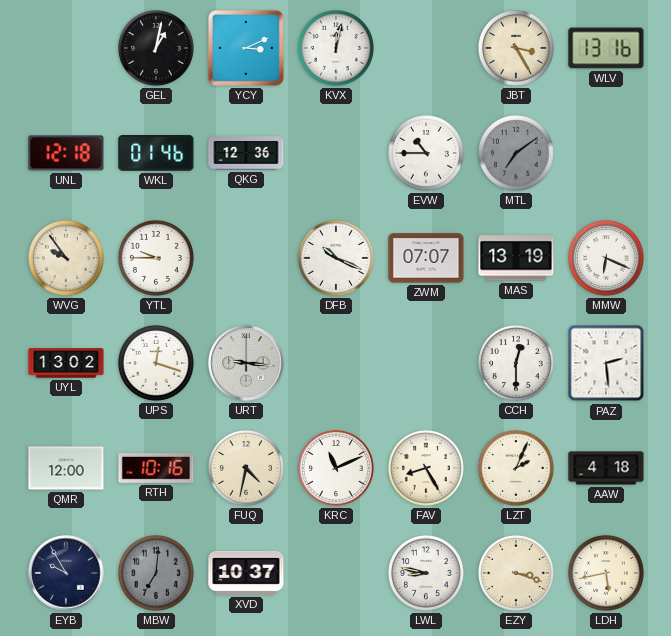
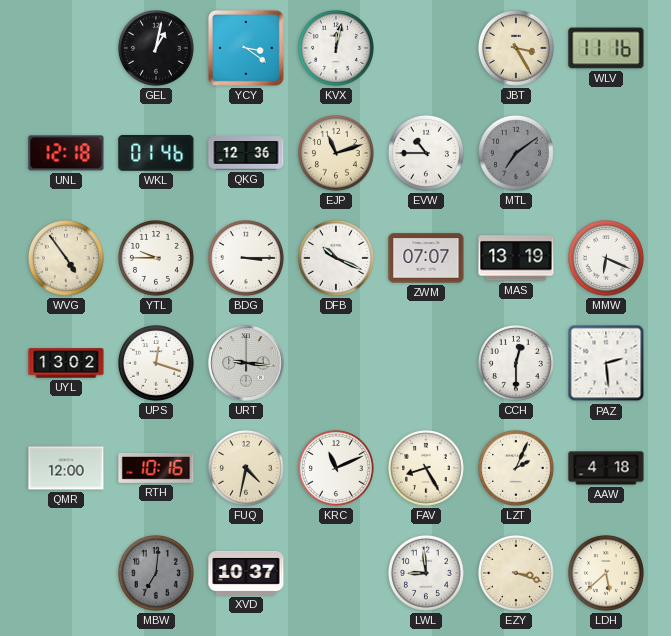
YCY: 3:11 -> 3:21
WLV: 13:16 -> 11:16
EJP: none -> 11:12
WVG: 9:54 -> 4:54
BDG: none -> 3:15
EYB: 9:55 -> none
LWL: 8:47 -> 8:59
LDH: 5:43 -> 5:38
